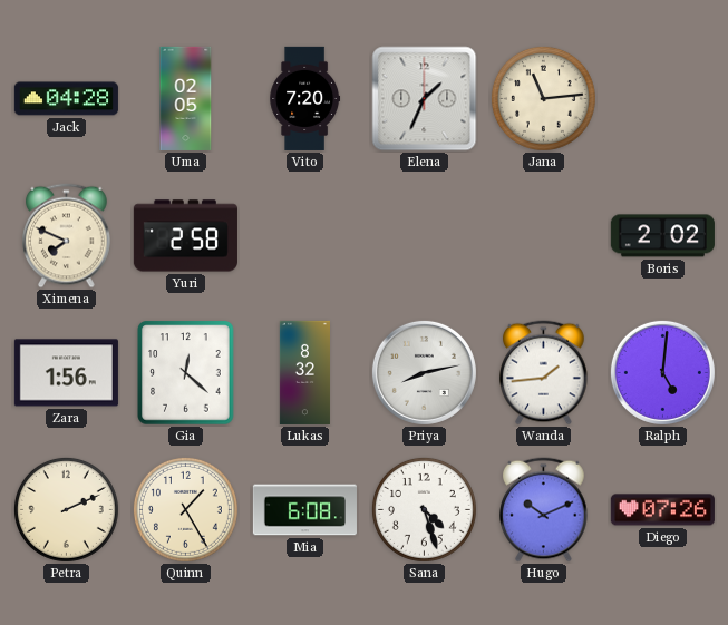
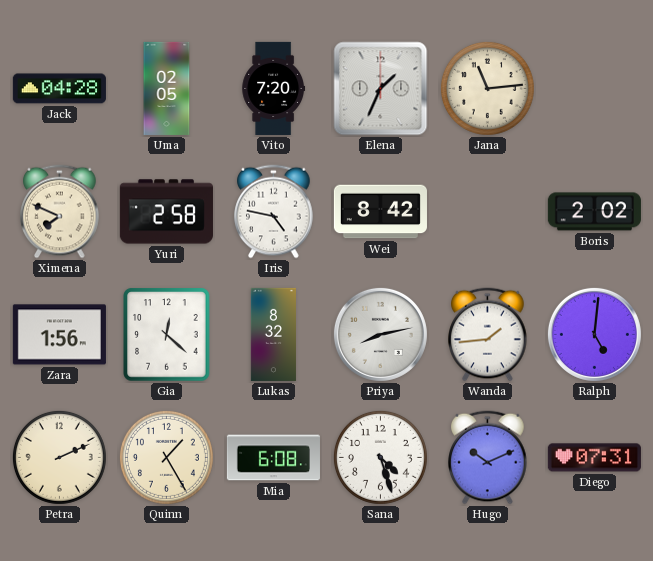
Iris: none -> 4:47
Wei: none -> 8:42
Diego: 07:26 -> 07:31
